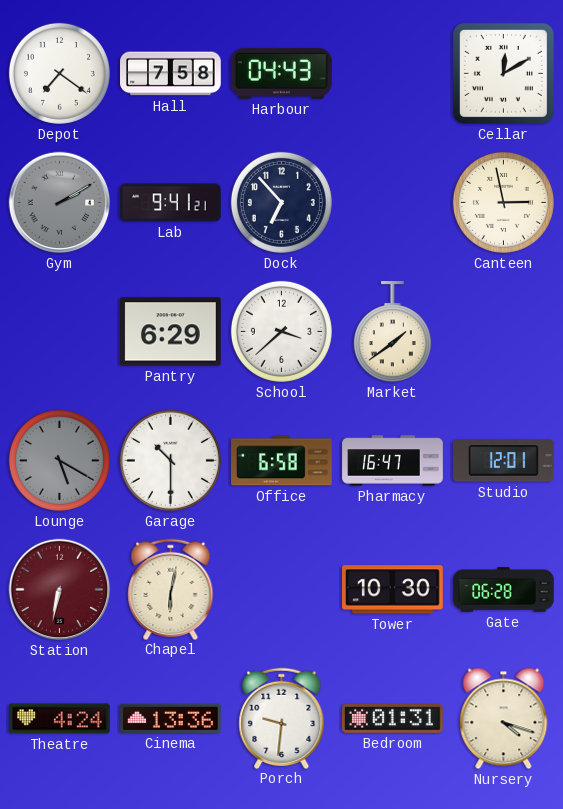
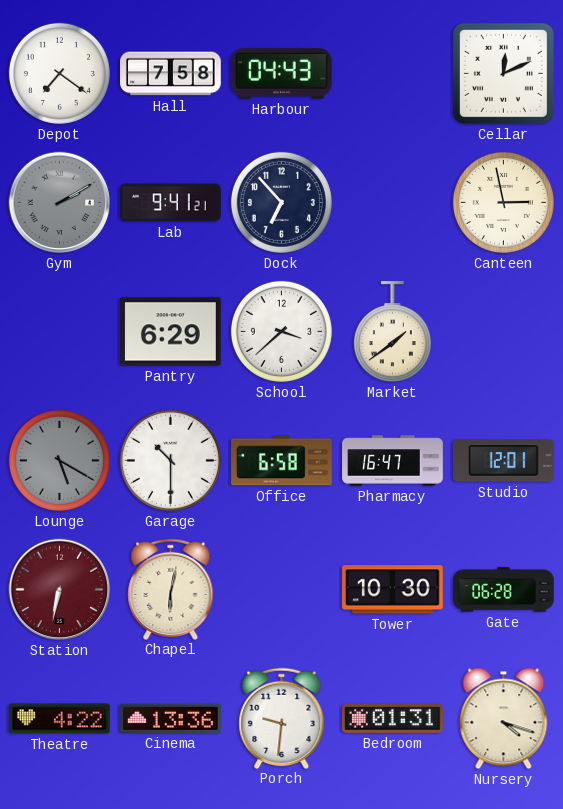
Cellar: 12:10 -> 12:11
Theatre: 4:24 -> 4:22
